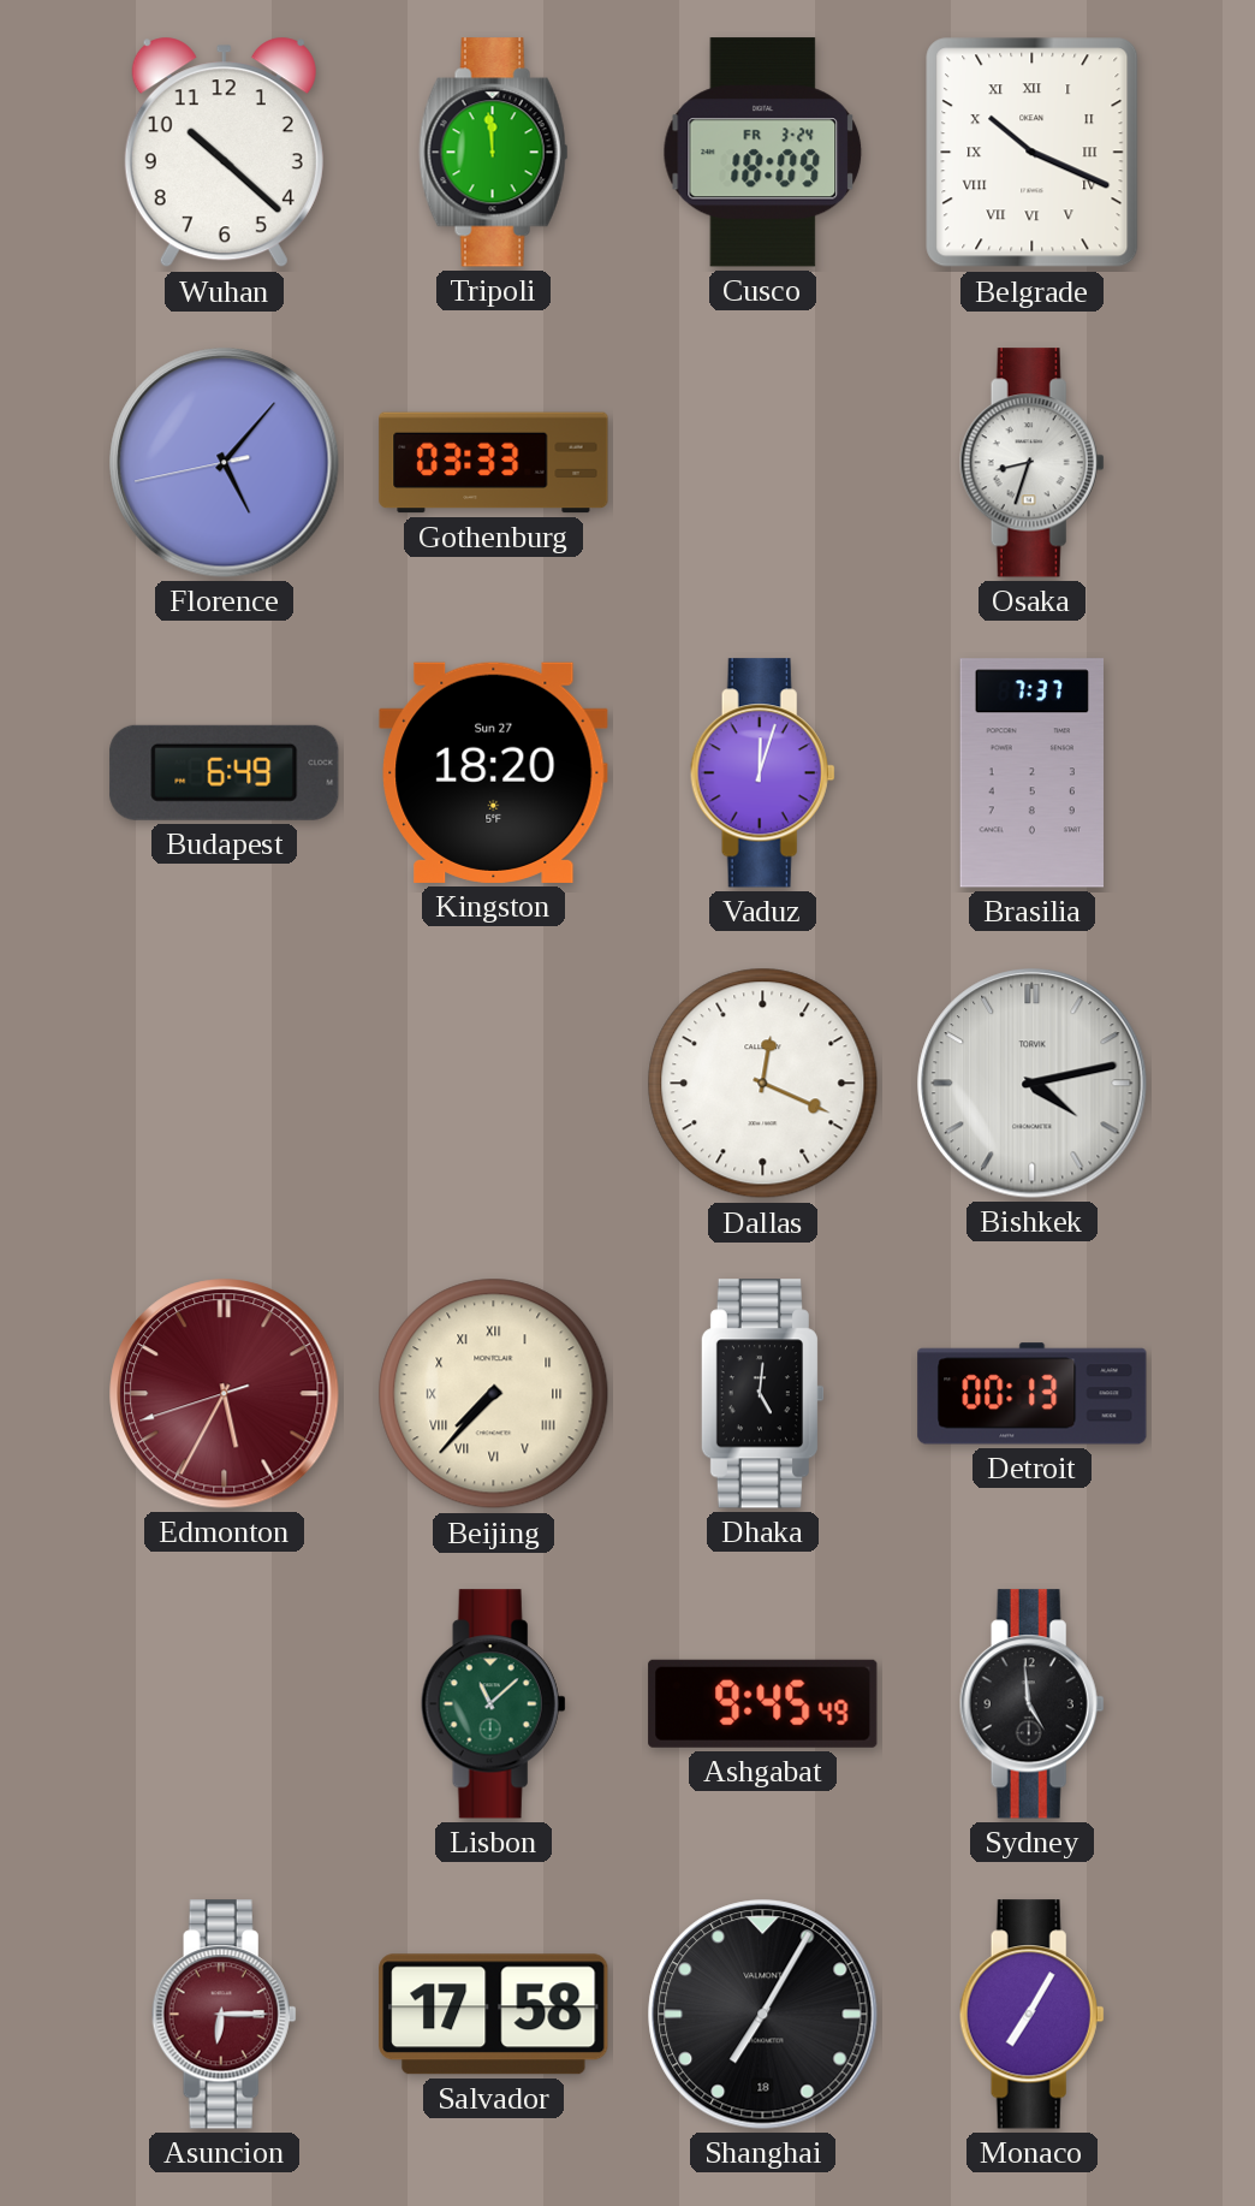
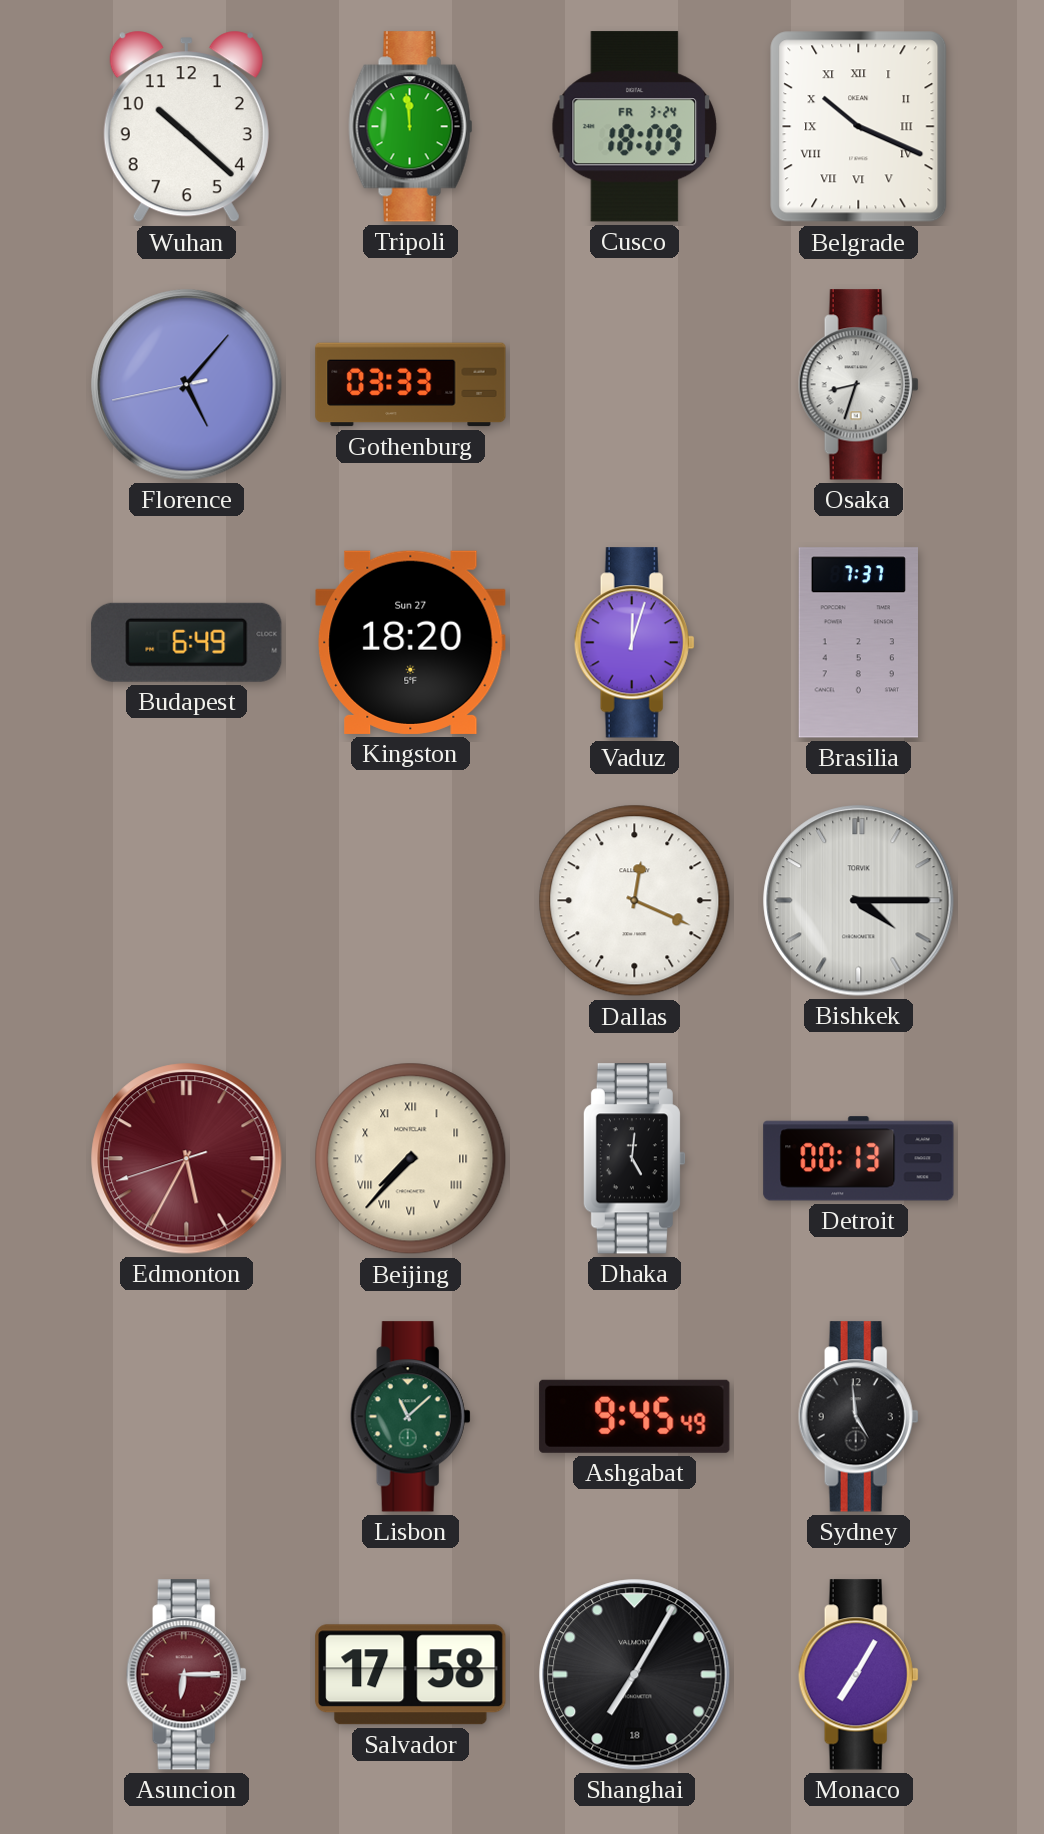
Bishkek: 4:13 -> 4:15
